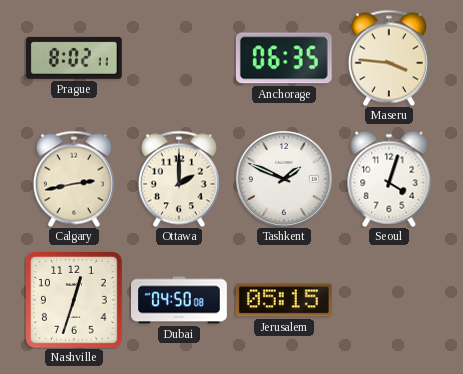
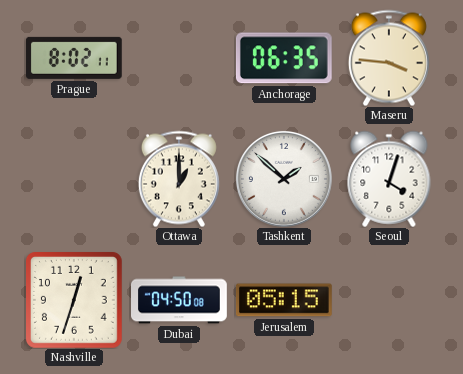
Calgary: 2:43 -> none
Ottawa: 2:00 -> 1:00
Tashkent: 1:49 -> 1:52
